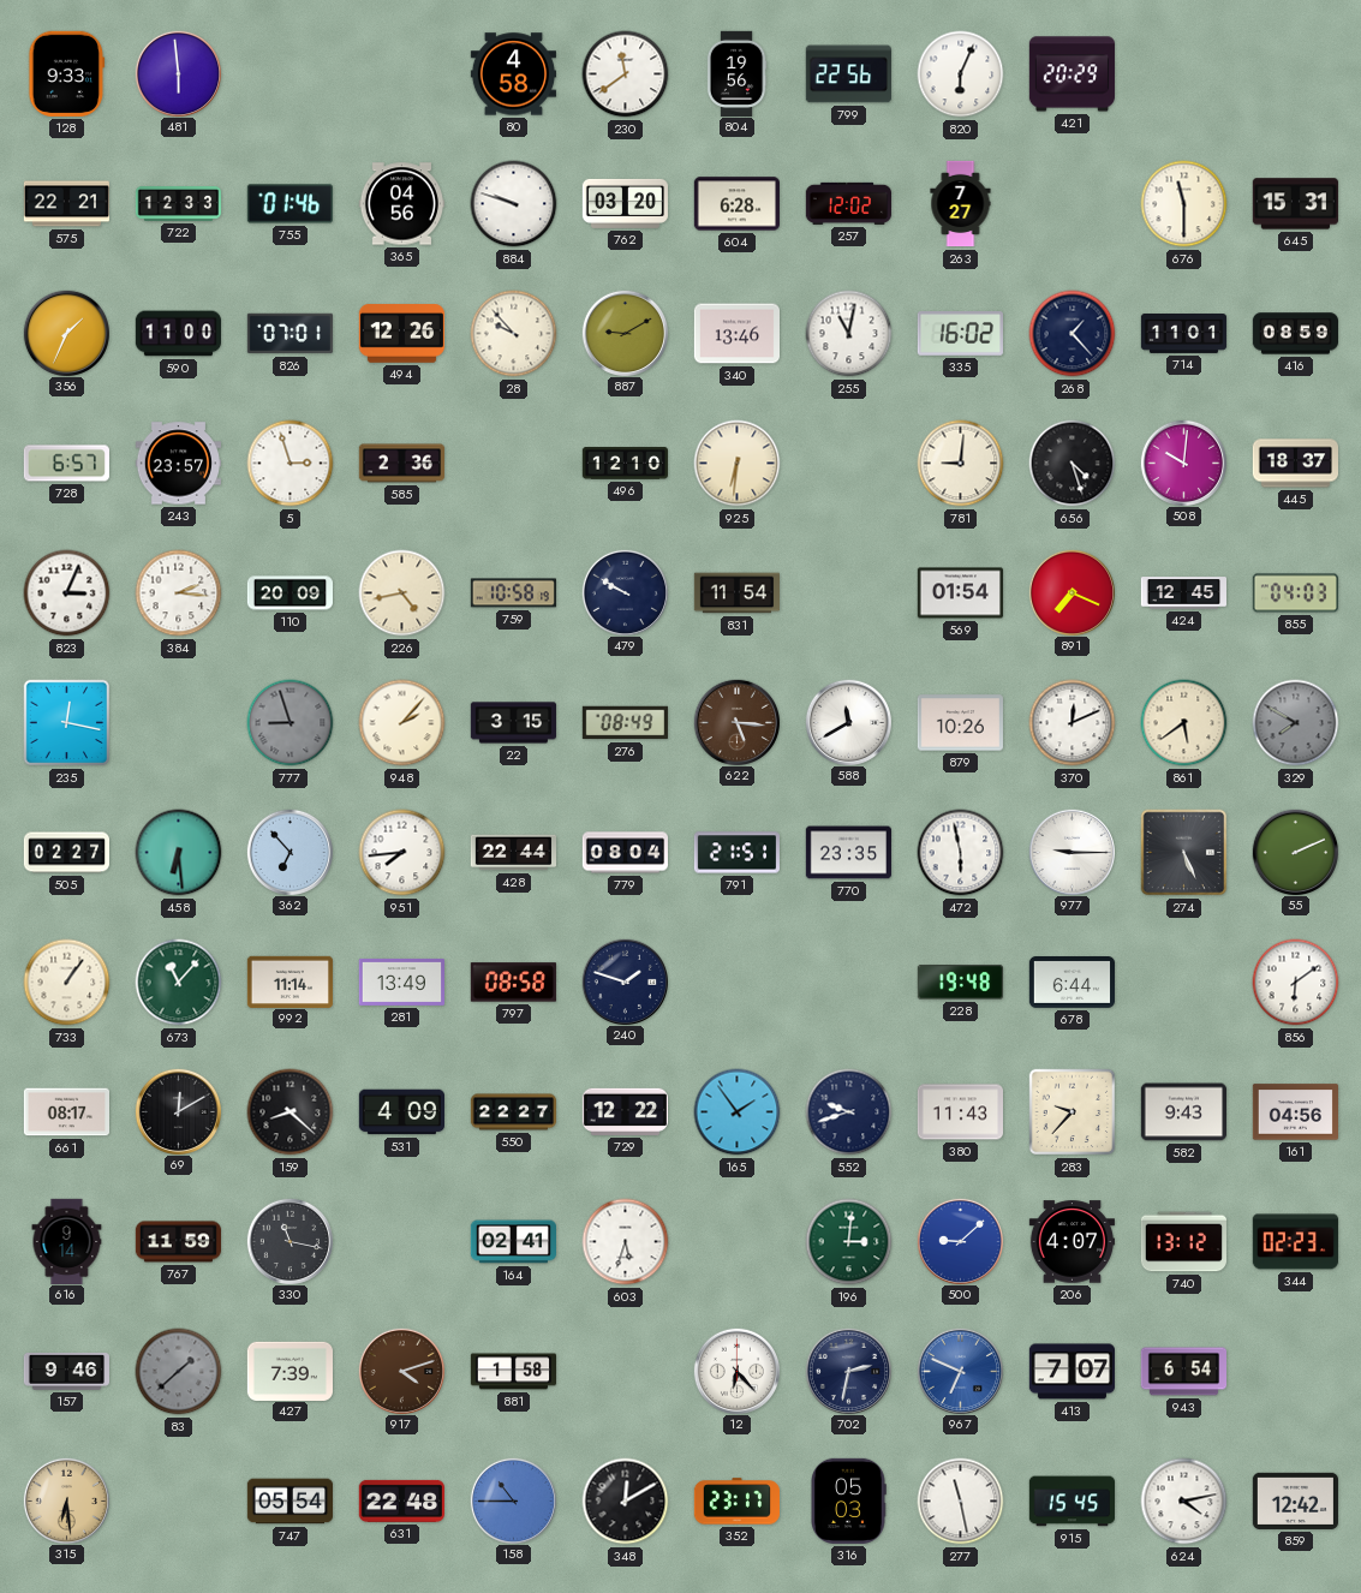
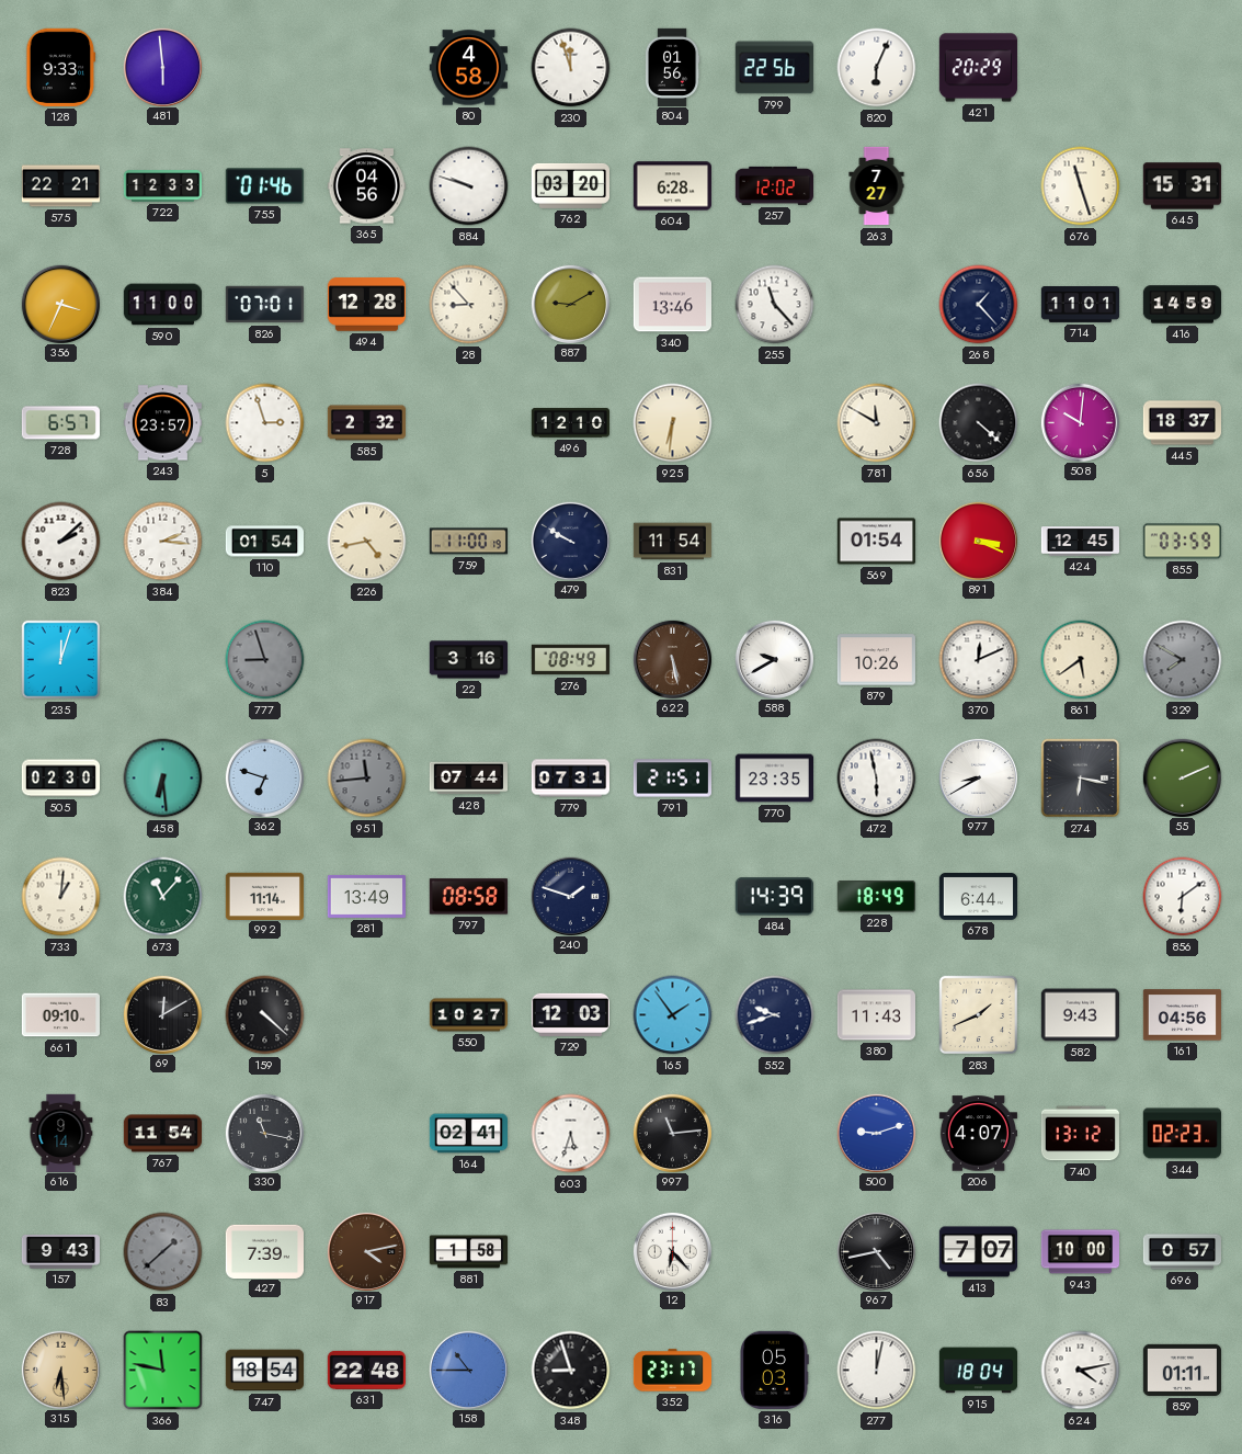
230: 11:39 -> 11:57
804: 19:56 -> 01:56
676: 11:30 -> 11:27
356: 1:34 -> 3:34
494: 12:26 -> 12:28
28: 9:53 -> 8:53
255: 11:02 -> 11:23
335: 16:02 -> none
416: 08:59 -> 14:59
585: 2:36 -> 2:32
781: 9:01 -> 11:50
656: 4:27 -> 4:22
823: 3:04 -> 2:08
110: 20:09 -> 01:54
759: 10:58 -> 11:00
891: 7:19 -> 3:19
855: 04:03 -> 03:59
235: 12:17 -> 12:03
948: 2:07 -> none
22: 3:15 -> 3:16
622: 5:16 -> 5:28
588: 11:40 -> 9:40
505: 02:27 -> 02:30
362: 6:53 -> 6:48
951: 7:44 -> 11:44
951 dial: white -> grey
428: 22:44 -> 07:44
779: 08:04 -> 07:31
977: 9:15 -> 8:40
274: 5:26 -> 6:17
733: 1:06 -> 1:01
484: none -> 14:39
228: 19:48 -> 18:49
661: 08:17 -> 09:10
159: 8:22 -> 4:22
531: 4:09 -> none
550: 22:27 -> 10:27
729: 12:22 -> 12:03
283: 9:37 -> 1:41
767: 11:59 -> 11:54
997: none -> 11:14
196: 3:01 -> none
500: 9:08 -> 9:12
157: 9:46 -> 9:43
917: 4:12 -> 4:13
702: 2:32 -> none
967: 6:49 -> 4:43
967 dial: blue -> black
943: 6:54 -> 10:00
696: none -> 0:57
366: none -> 11:47
747: 05:54 -> 18:54
348: 12:10 -> 8:57
277: 11:28 -> 12:02
915: 15:45 -> 18:04
859: 12:42 -> 01:11
